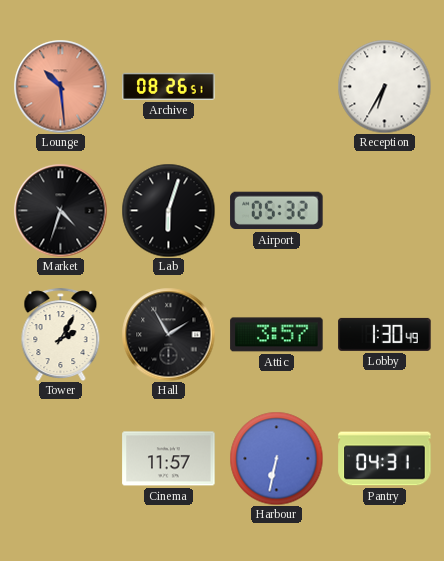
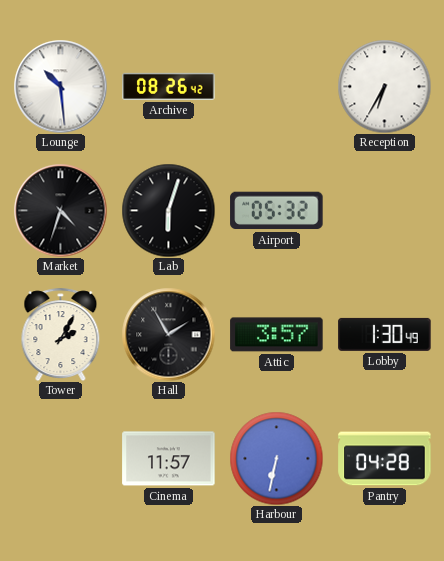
Lounge dial: salmon -> white
Archive: 08:26:51 -> 08:26:42
Pantry: 04:31 -> 04:28
